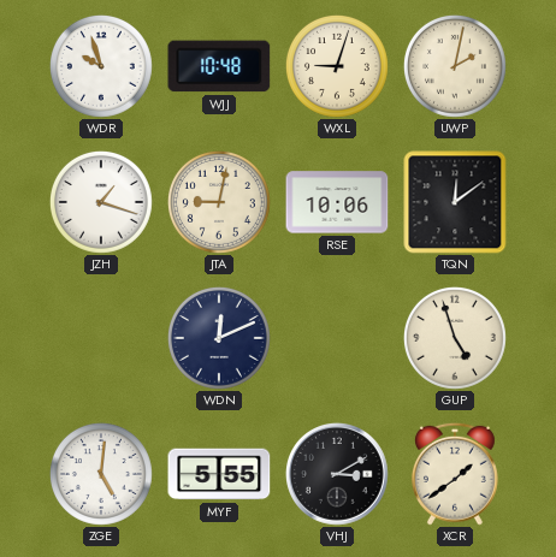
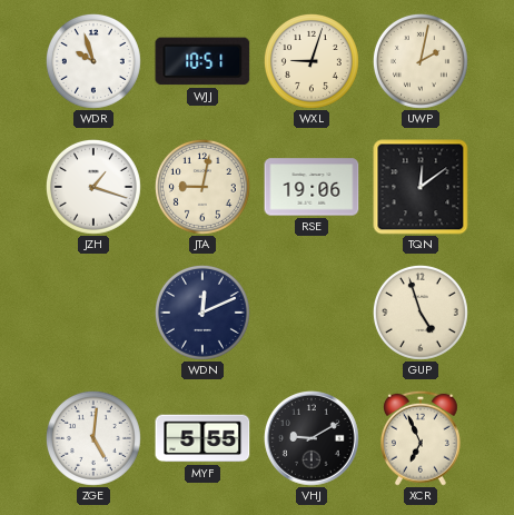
WJJ: 10:48 -> 10:51
RSE: 10:06 -> 19:06
VHJ: 3:10 -> 9:10
XCR: 1:39 -> 6:56
